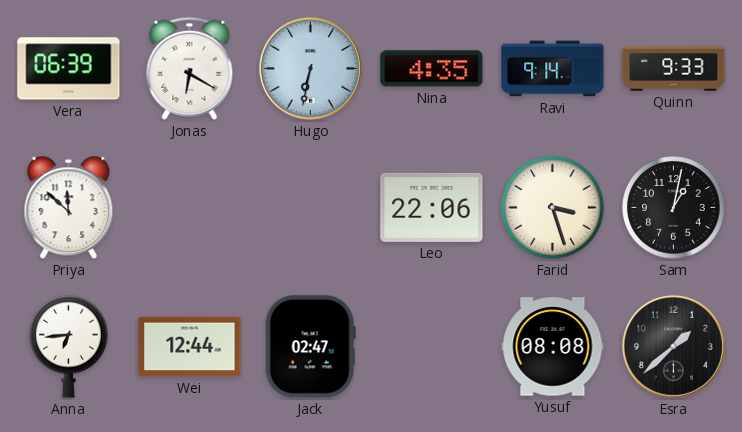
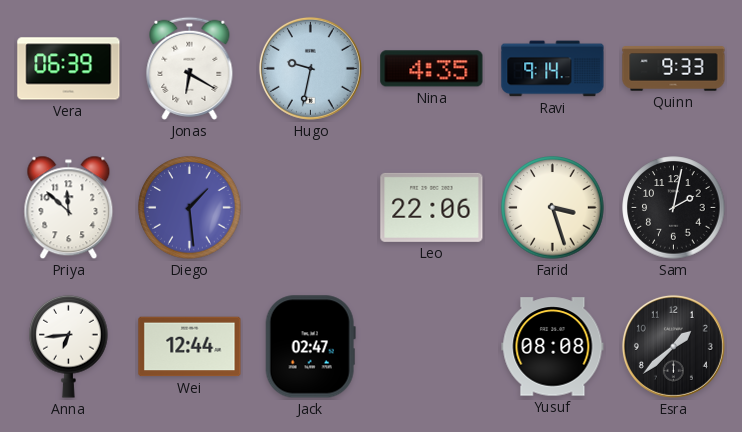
Hugo: 6:32 -> 9:32
Diego: none -> 1:29
Sam: 1:02 -> 2:02
